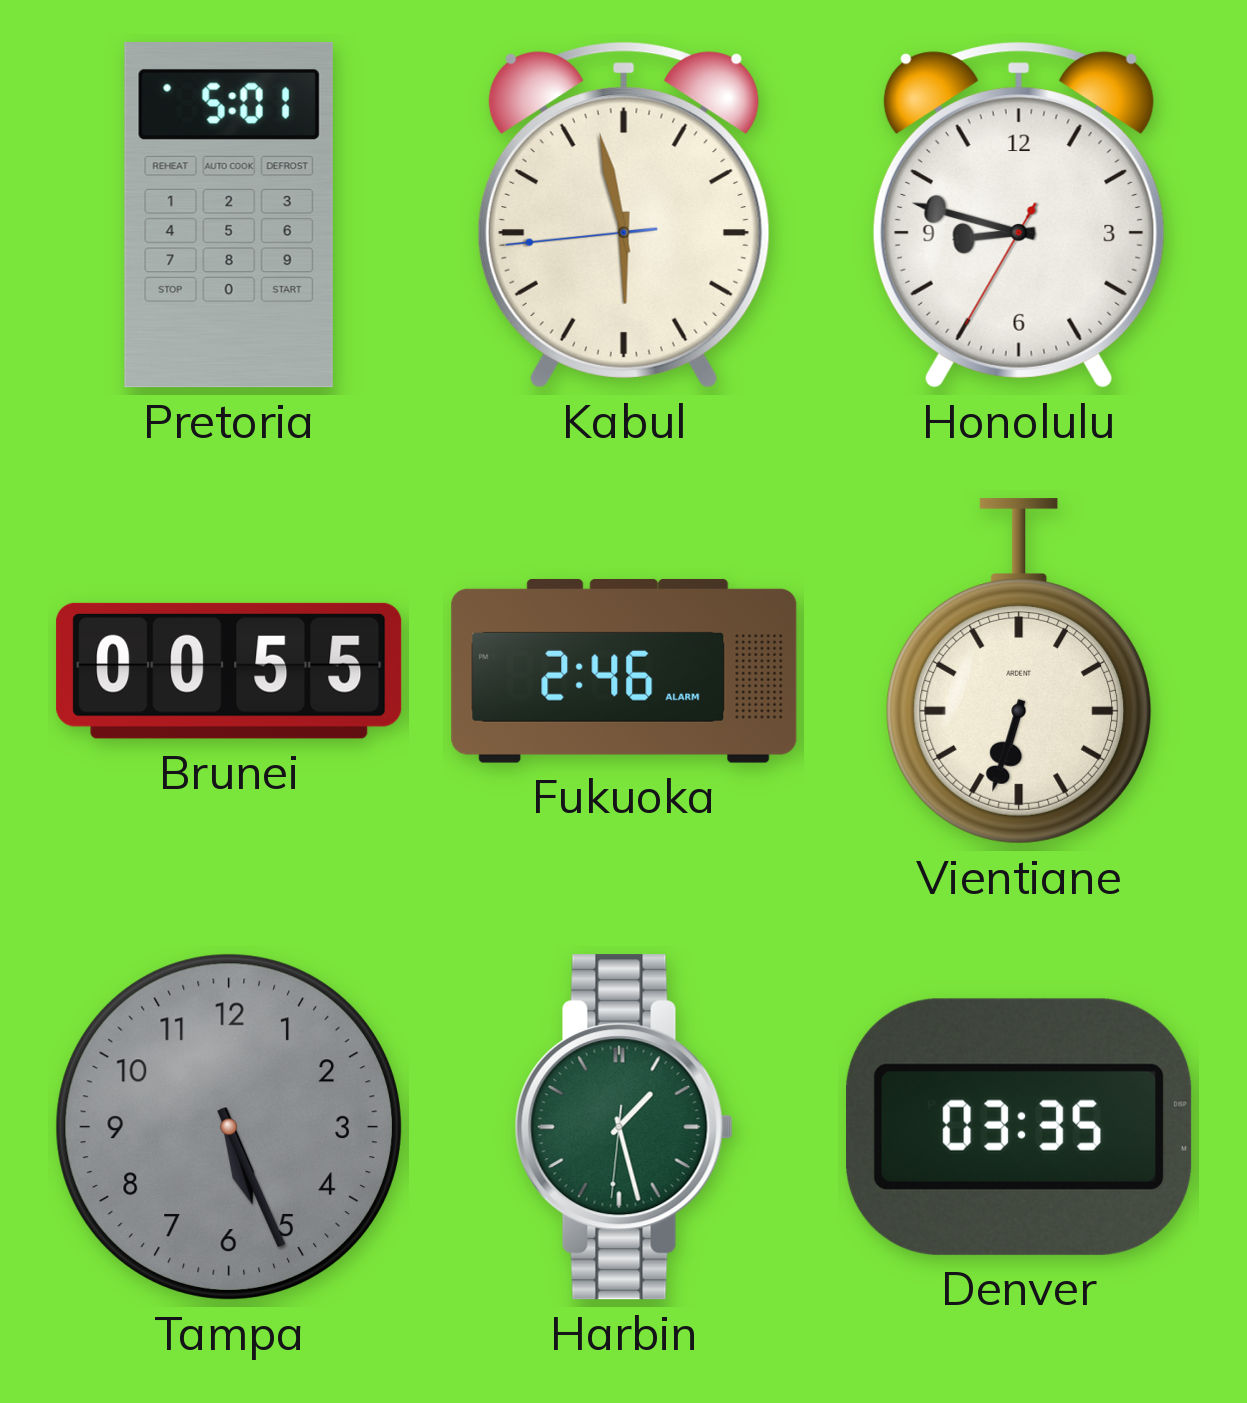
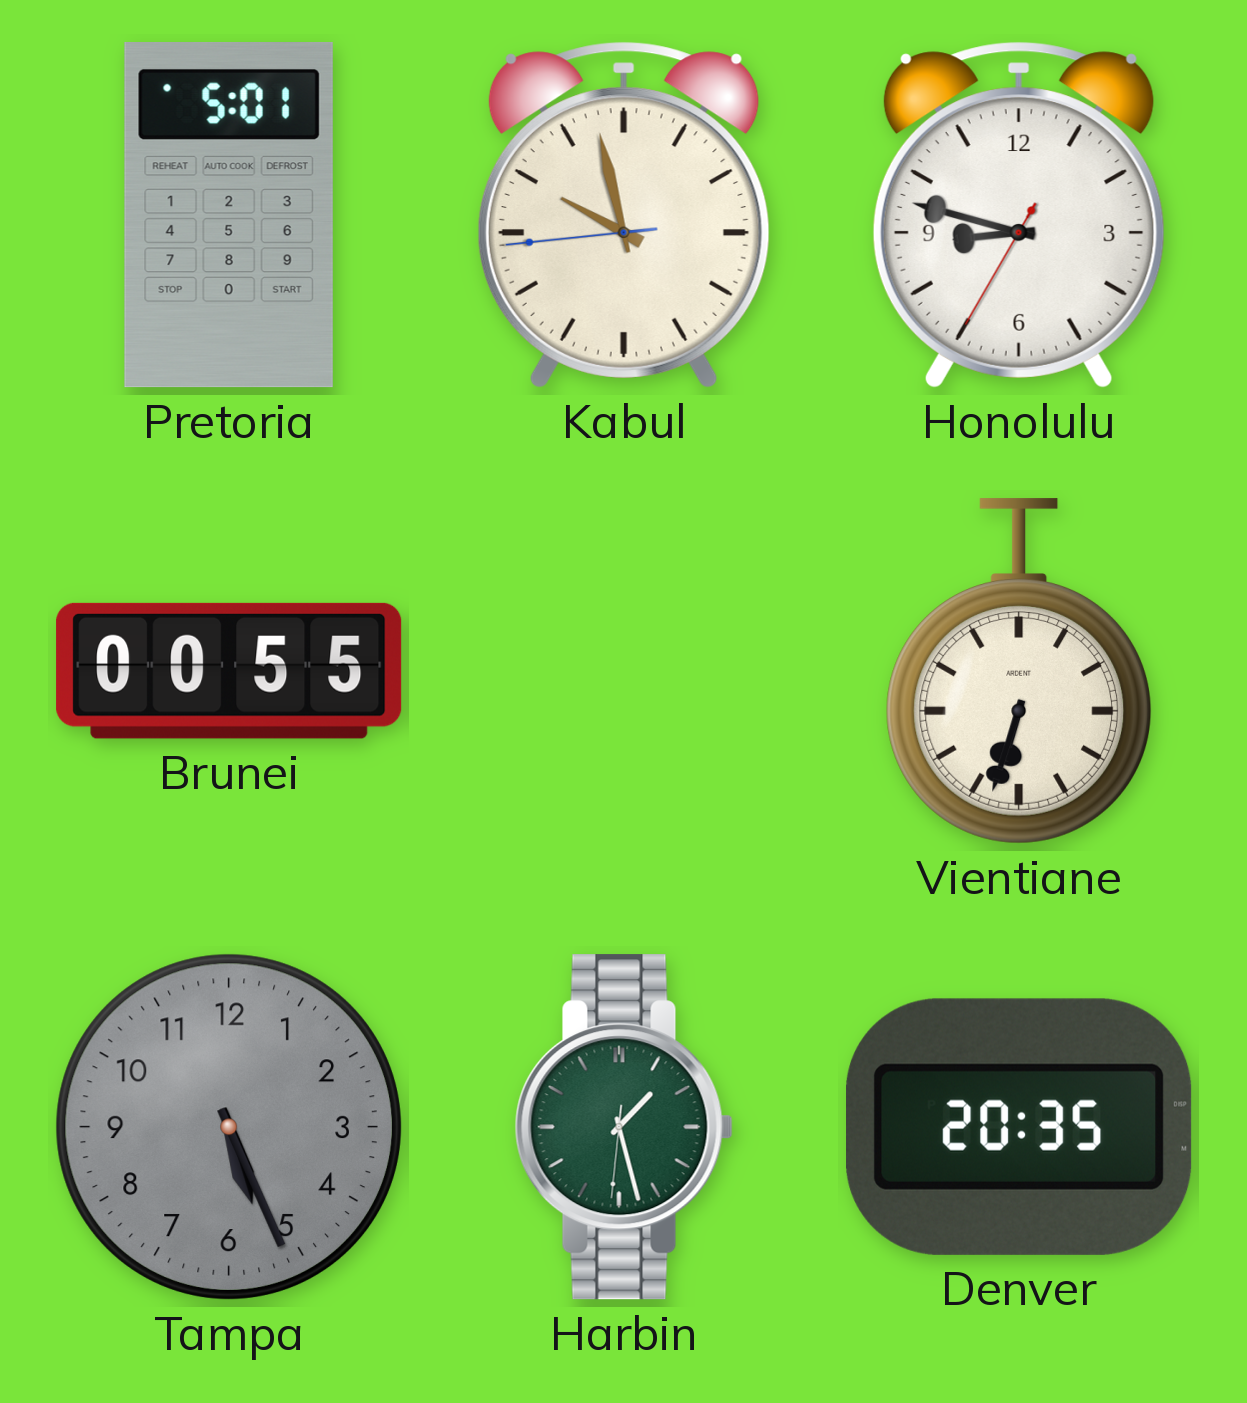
Kabul: 5:57 -> 9:57
Fukuoka: 2:46 -> none
Denver: 03:35 -> 20:35
